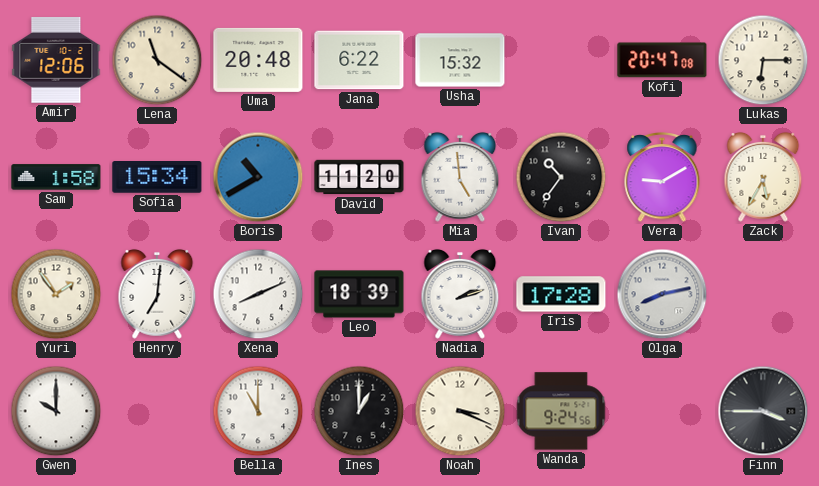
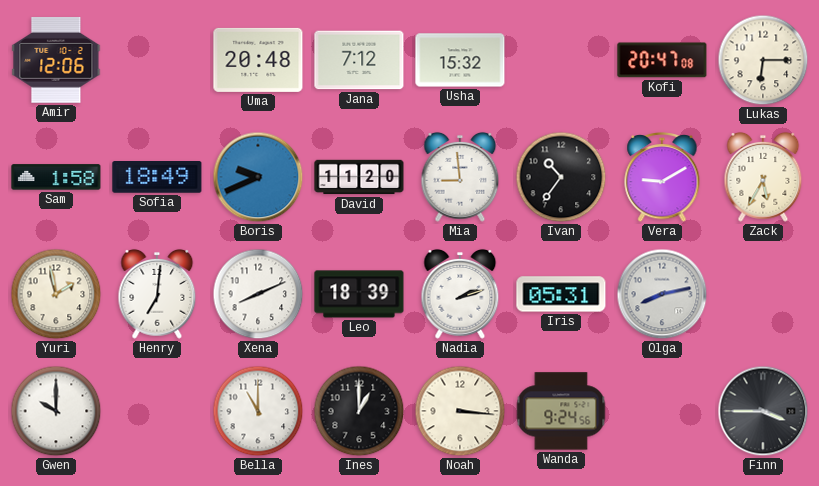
Lena: 11:21 -> none
Jana: 6:22 -> 7:12
Sofia: 15:34 -> 18:49
Boris: 10:40 -> 9:41
Mia: 4:59 -> 8:59
Yuri: 1:54 -> 1:58
Iris: 17:28 -> 05:31
Noah: 3:19 -> 3:16
